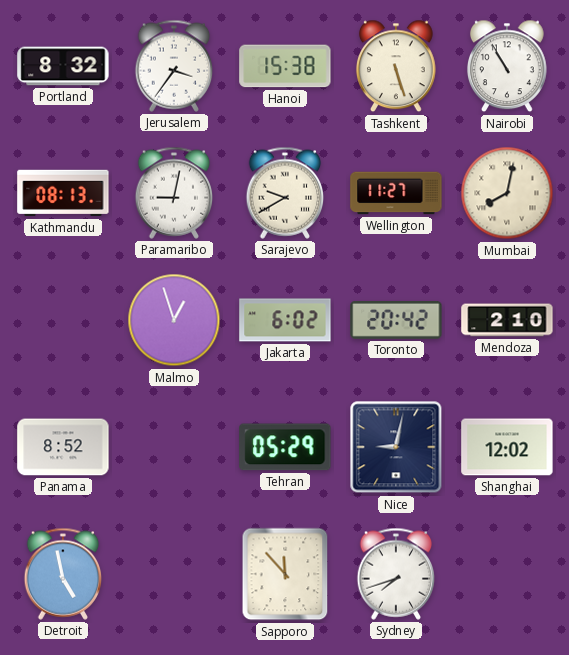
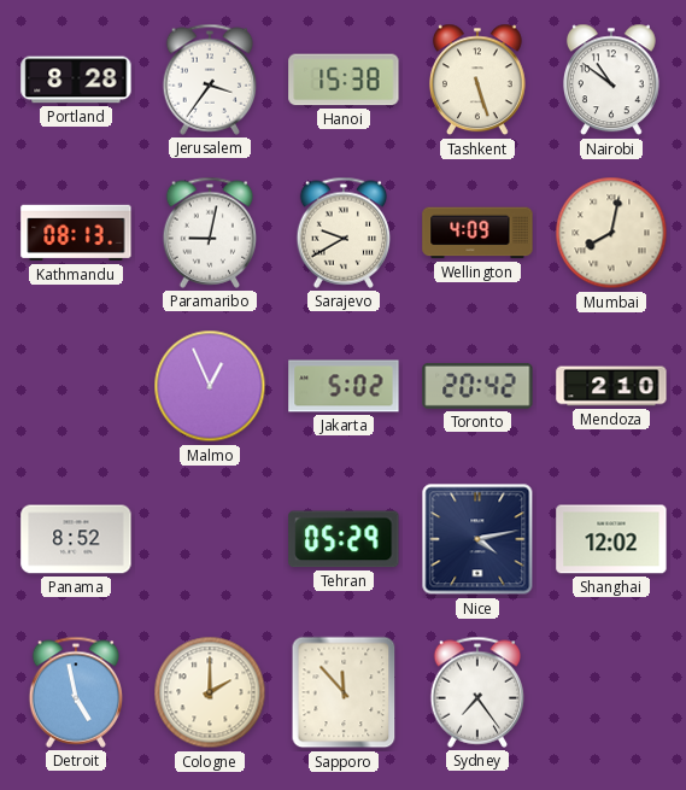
Portland: 8:32 -> 8:28
Nairobi: 10:55 -> 10:51
Wellington: 11:27 -> 4:09
Malmo: 12:57 -> 12:56
Jakarta: 6:02 -> 5:02
Nice: 9:02 -> 4:13
Cologne: none -> 2:00
Sydney: 7:42 -> 7:24
